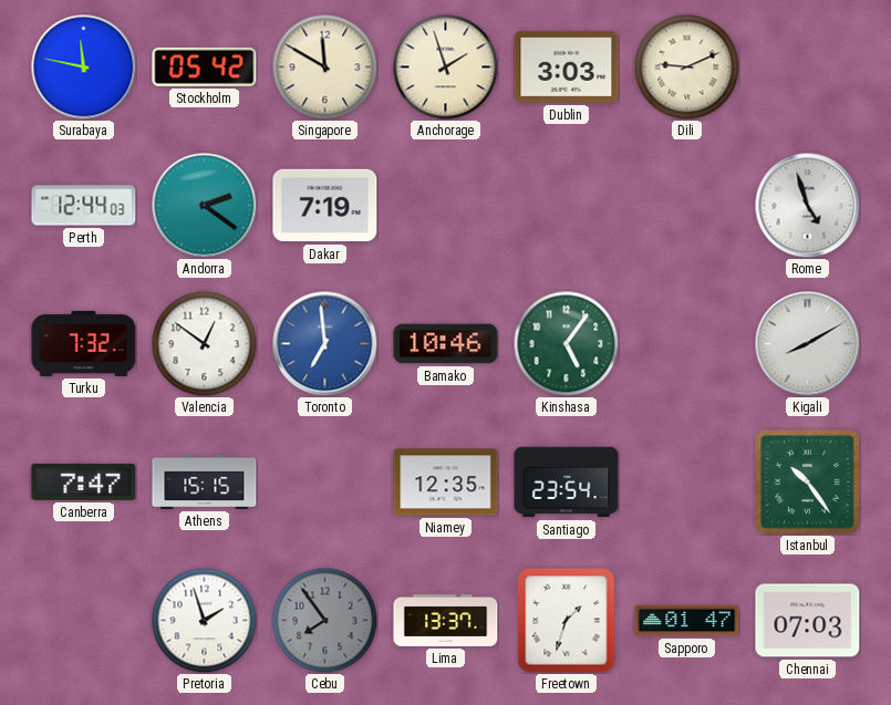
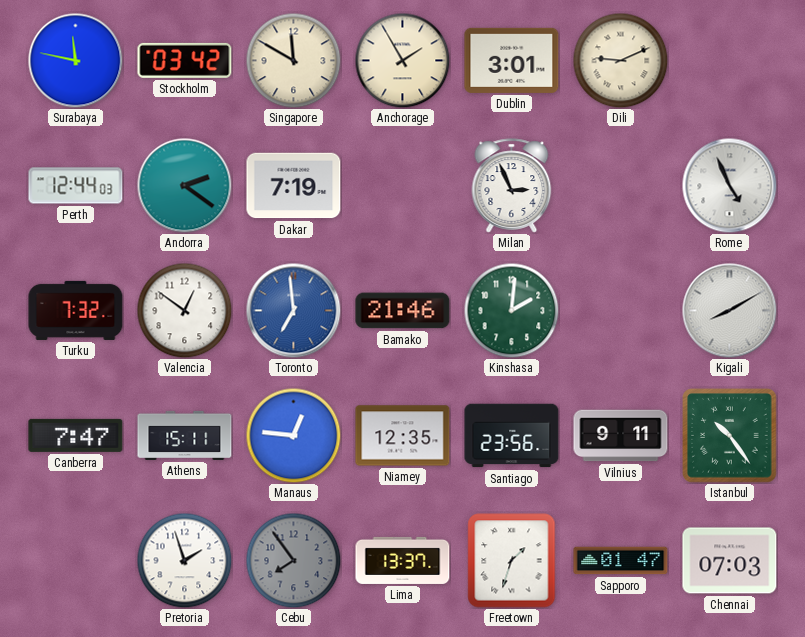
Stockholm: 05:42 -> 03:42
Anchorage: 1:57 -> 1:55
Dublin: 3:03 -> 3:01
Milan: none -> 2:56
Rome: 4:57 -> 4:56
Bamako: 10:46 -> 21:46
Kinshasa: 5:06 -> 2:01
Athens: 15:15 -> 15:11
Manaus: none -> 12:46
Santiago: 23:54 -> 23:56
Vilnius: none -> 9:11
